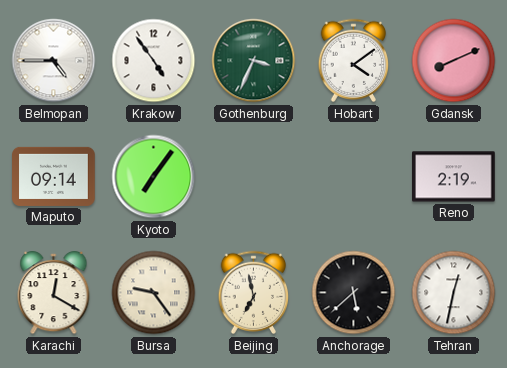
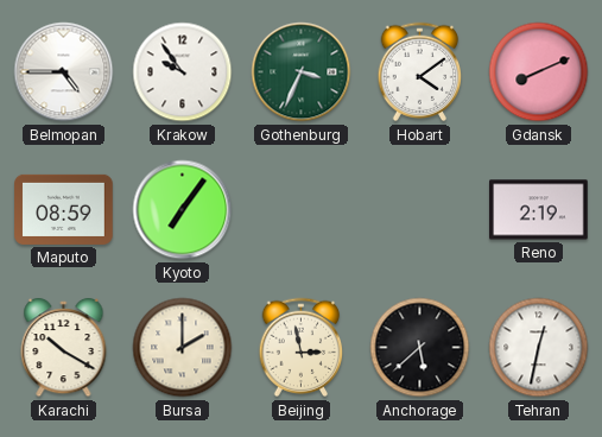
Krakow: 4:54 -> 9:54
Maputo: 09:14 -> 08:59
Karachi: 12:20 -> 10:20
Bursa: 9:24 -> 2:00
Beijing: 6:58 -> 2:58
